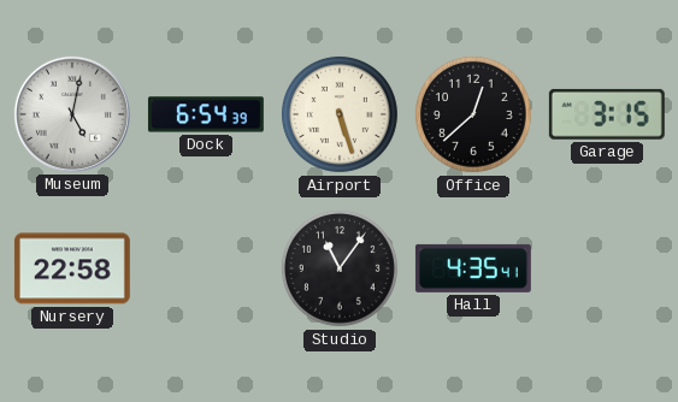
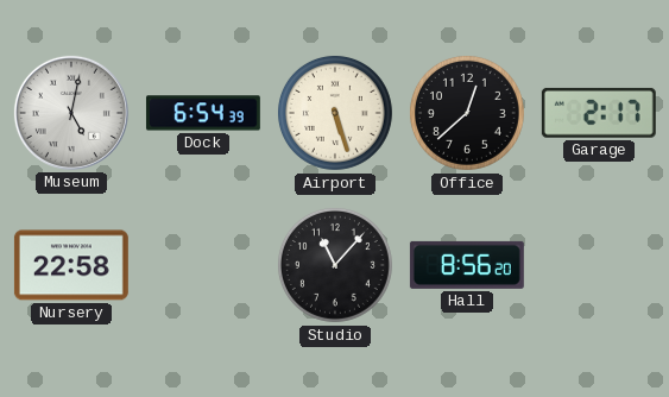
Garage: 3:15 -> 2:17
Studio: 11:06 -> 11:07
Hall: 4:35 -> 8:56
